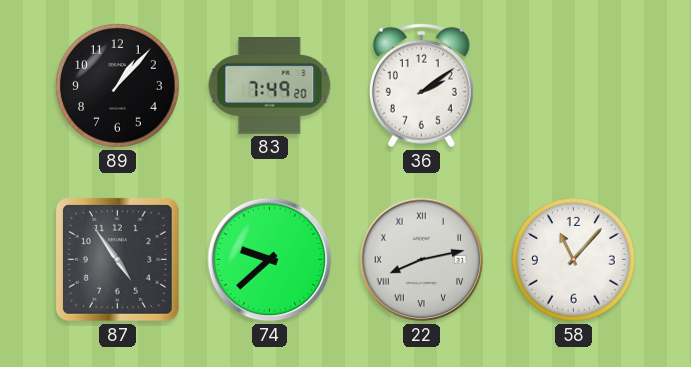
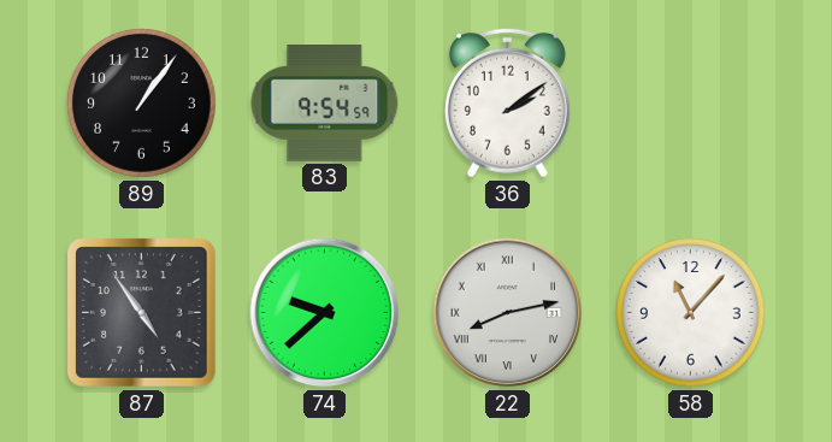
89: 1:07 -> 1:06
83: 7:49 -> 9:54
